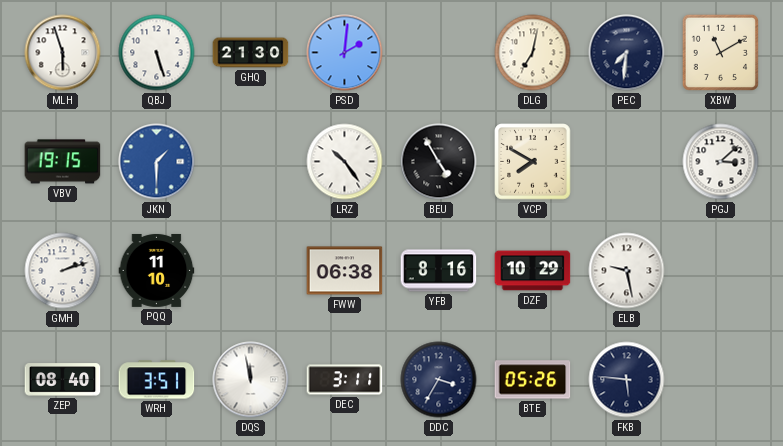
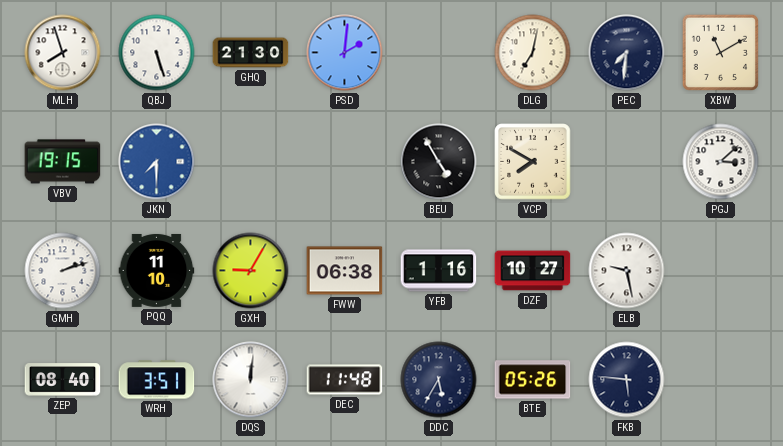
MLH: 5:57 -> 7:57
JKN: 1:30 -> 7:30
LRZ: 10:24 -> none
GXH: none -> 9:05
YFB: 8:16 -> 1:16
DZF: 10:29 -> 10:27
DQS: 11:58 -> 12:01
DEC: 3:11 -> 11:48
DDC: 3:35 -> 5:35
